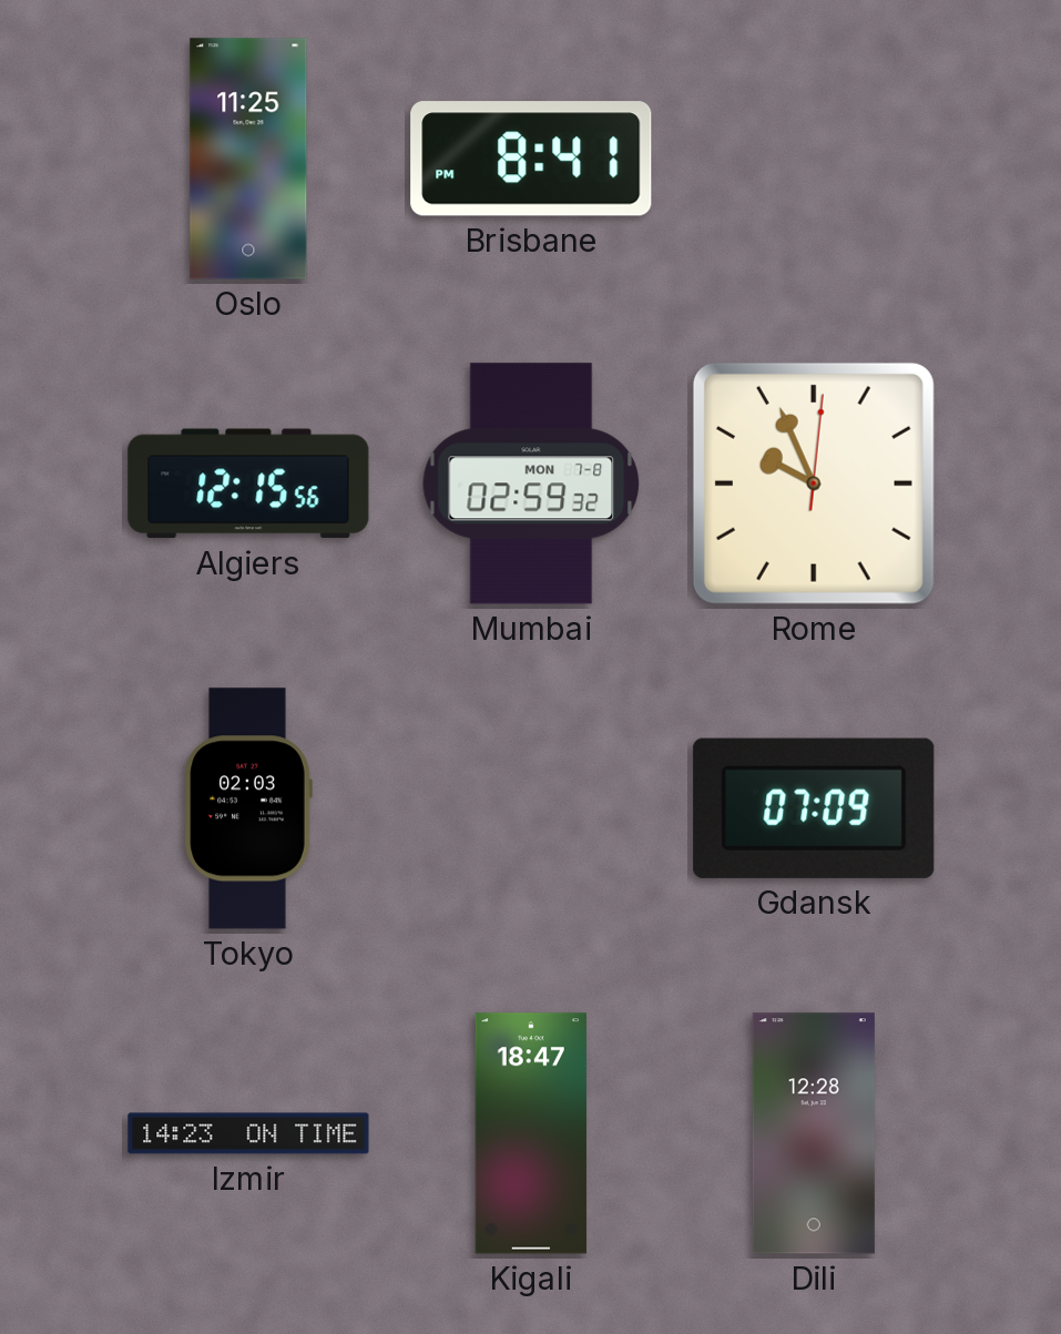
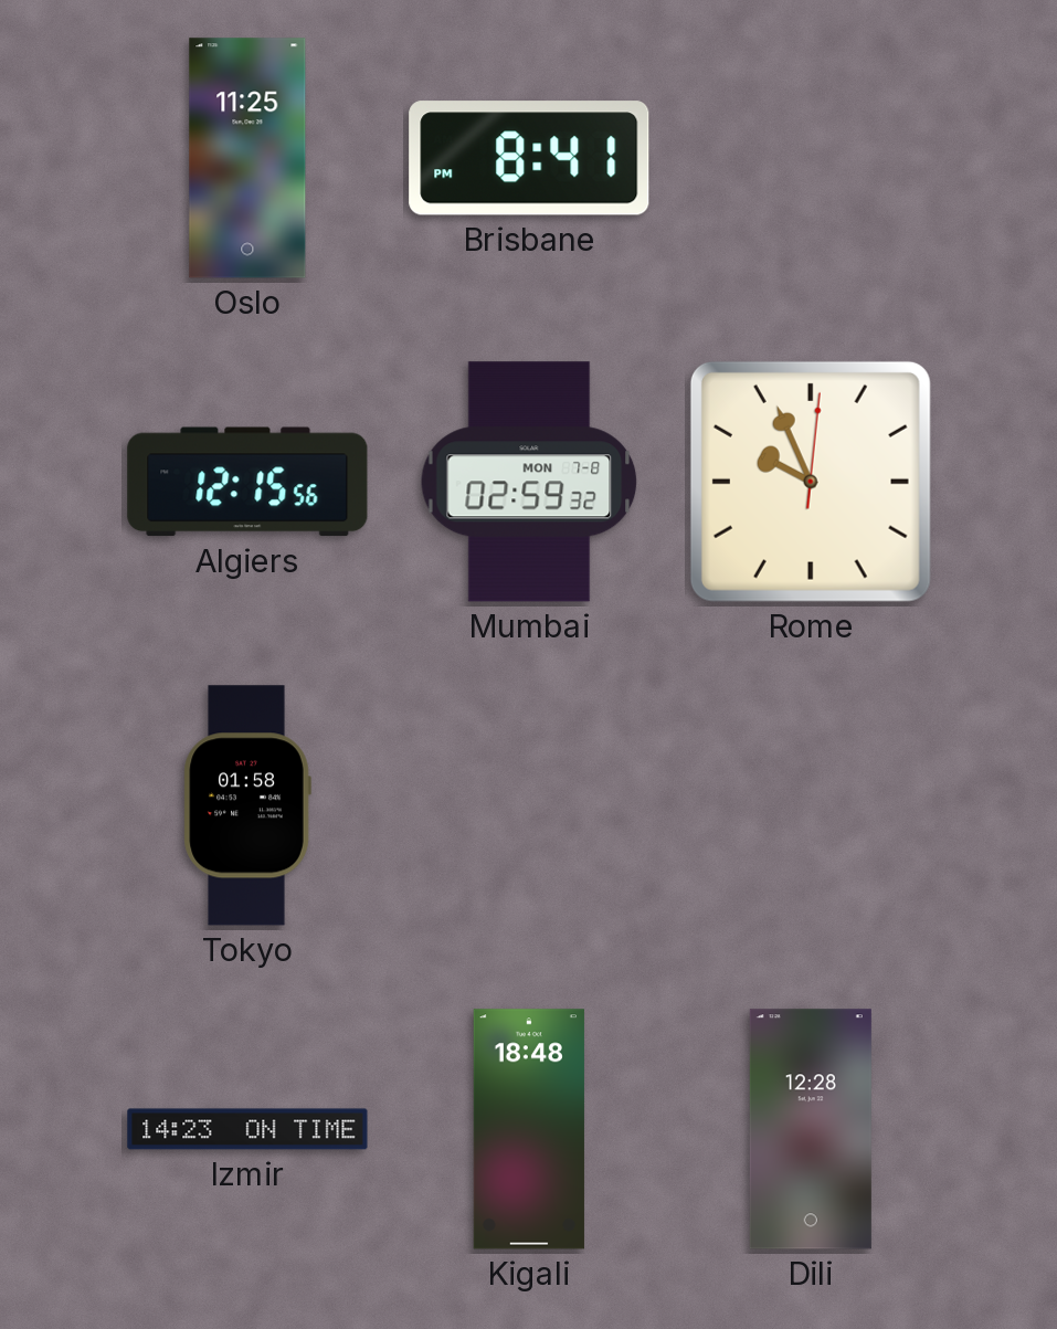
Tokyo: 02:03 -> 01:58
Gdansk: 07:09 -> none
Kigali: 18:47 -> 18:48
